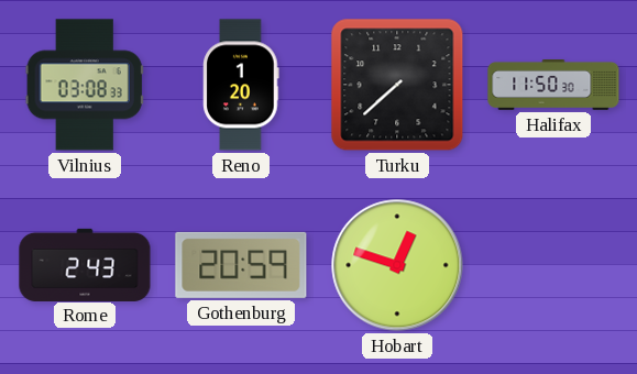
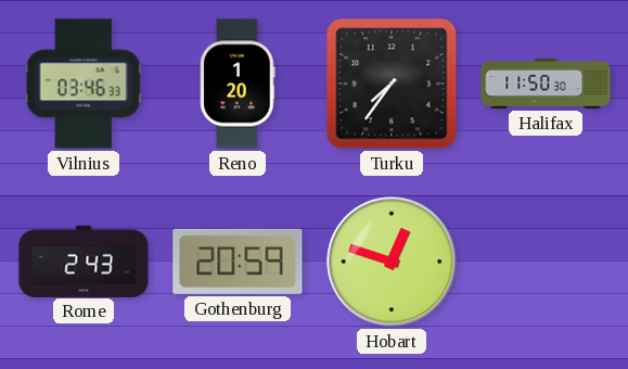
Vilnius: 03:08 -> 03:46
Turku: 7:38 -> 7:36
